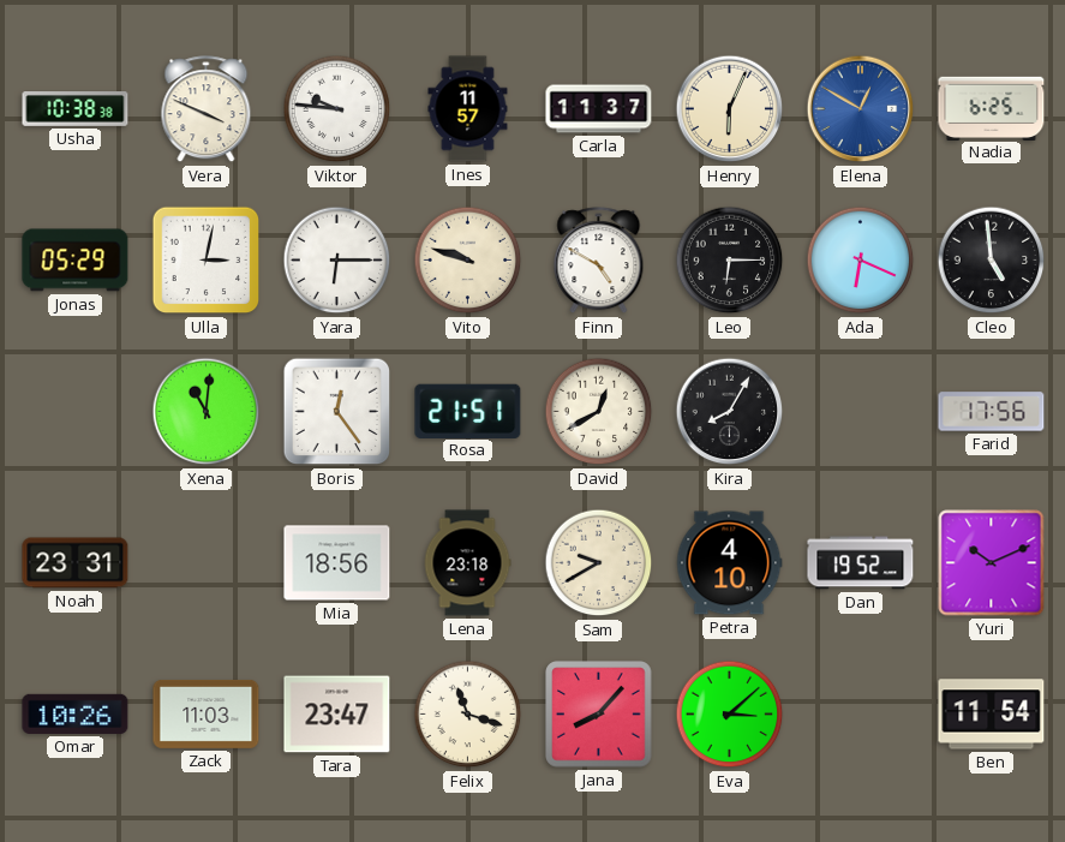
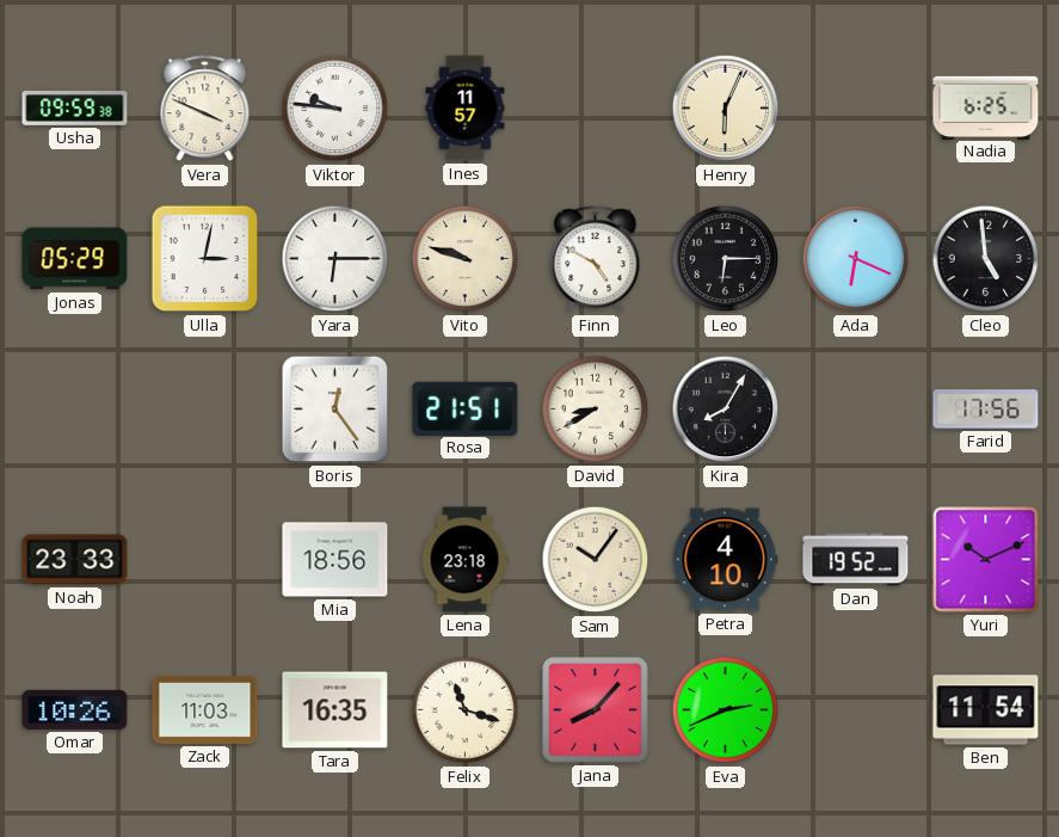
Usha: 10:38 -> 09:59
Carla: 11:37 -> none
Elena: 12:50 -> none
Xena: 11:01 -> none
David: 12:40 -> 8:40
Noah: 23:31 -> 23:33
Sam: 9:40 -> 10:06
Tara: 23:47 -> 16:35
Eva: 3:08 -> 2:41
